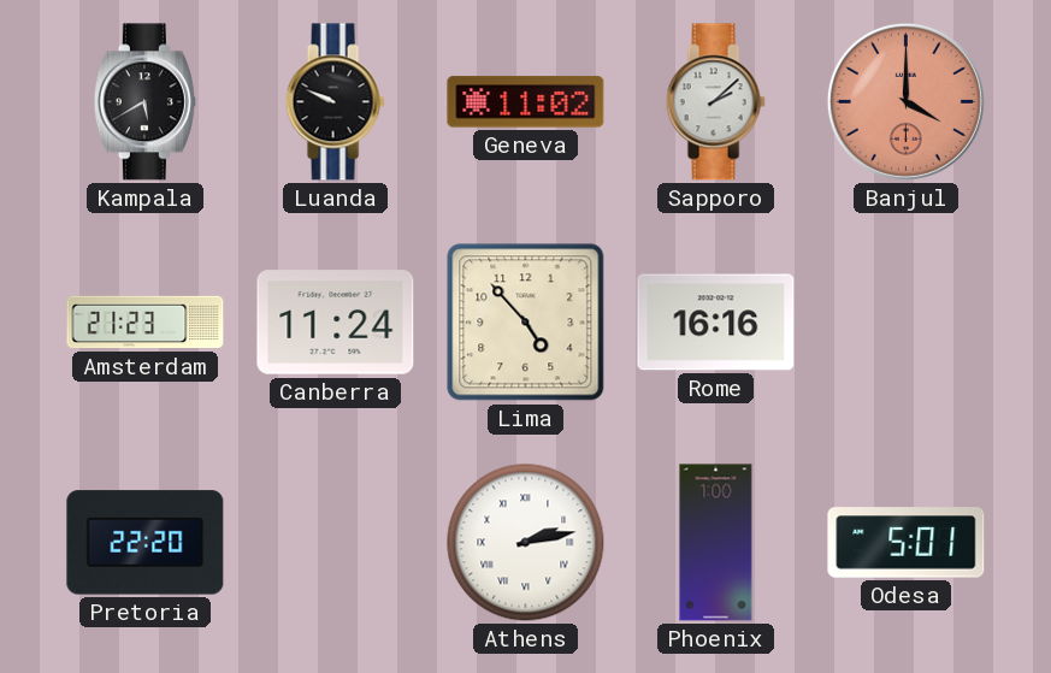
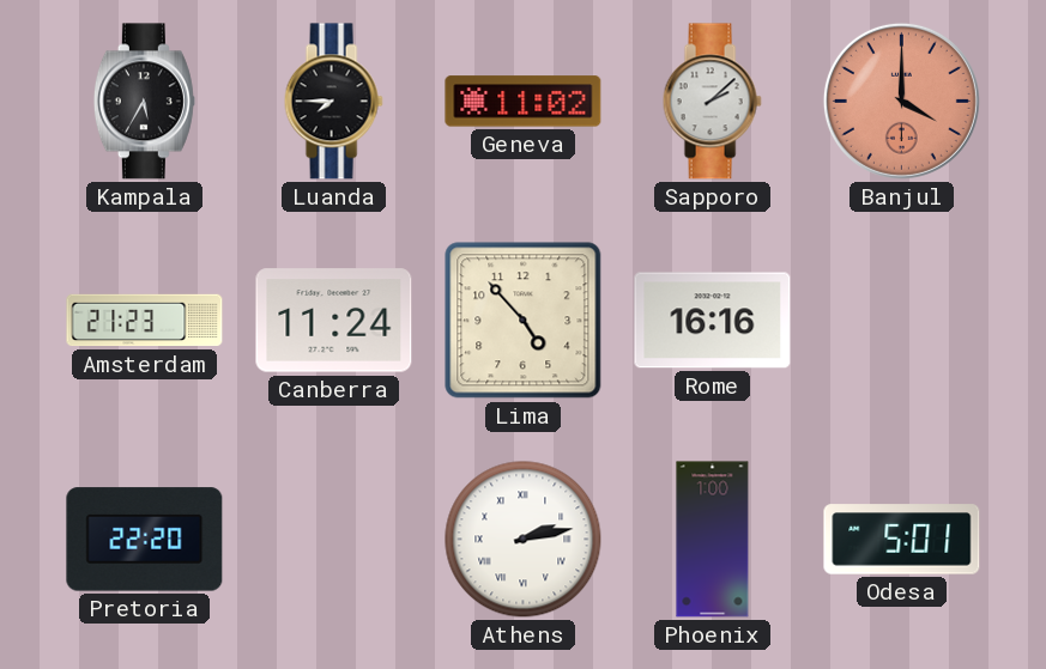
Kampala: 5:40 -> 5:35
Luanda: 9:49 -> 7:45
